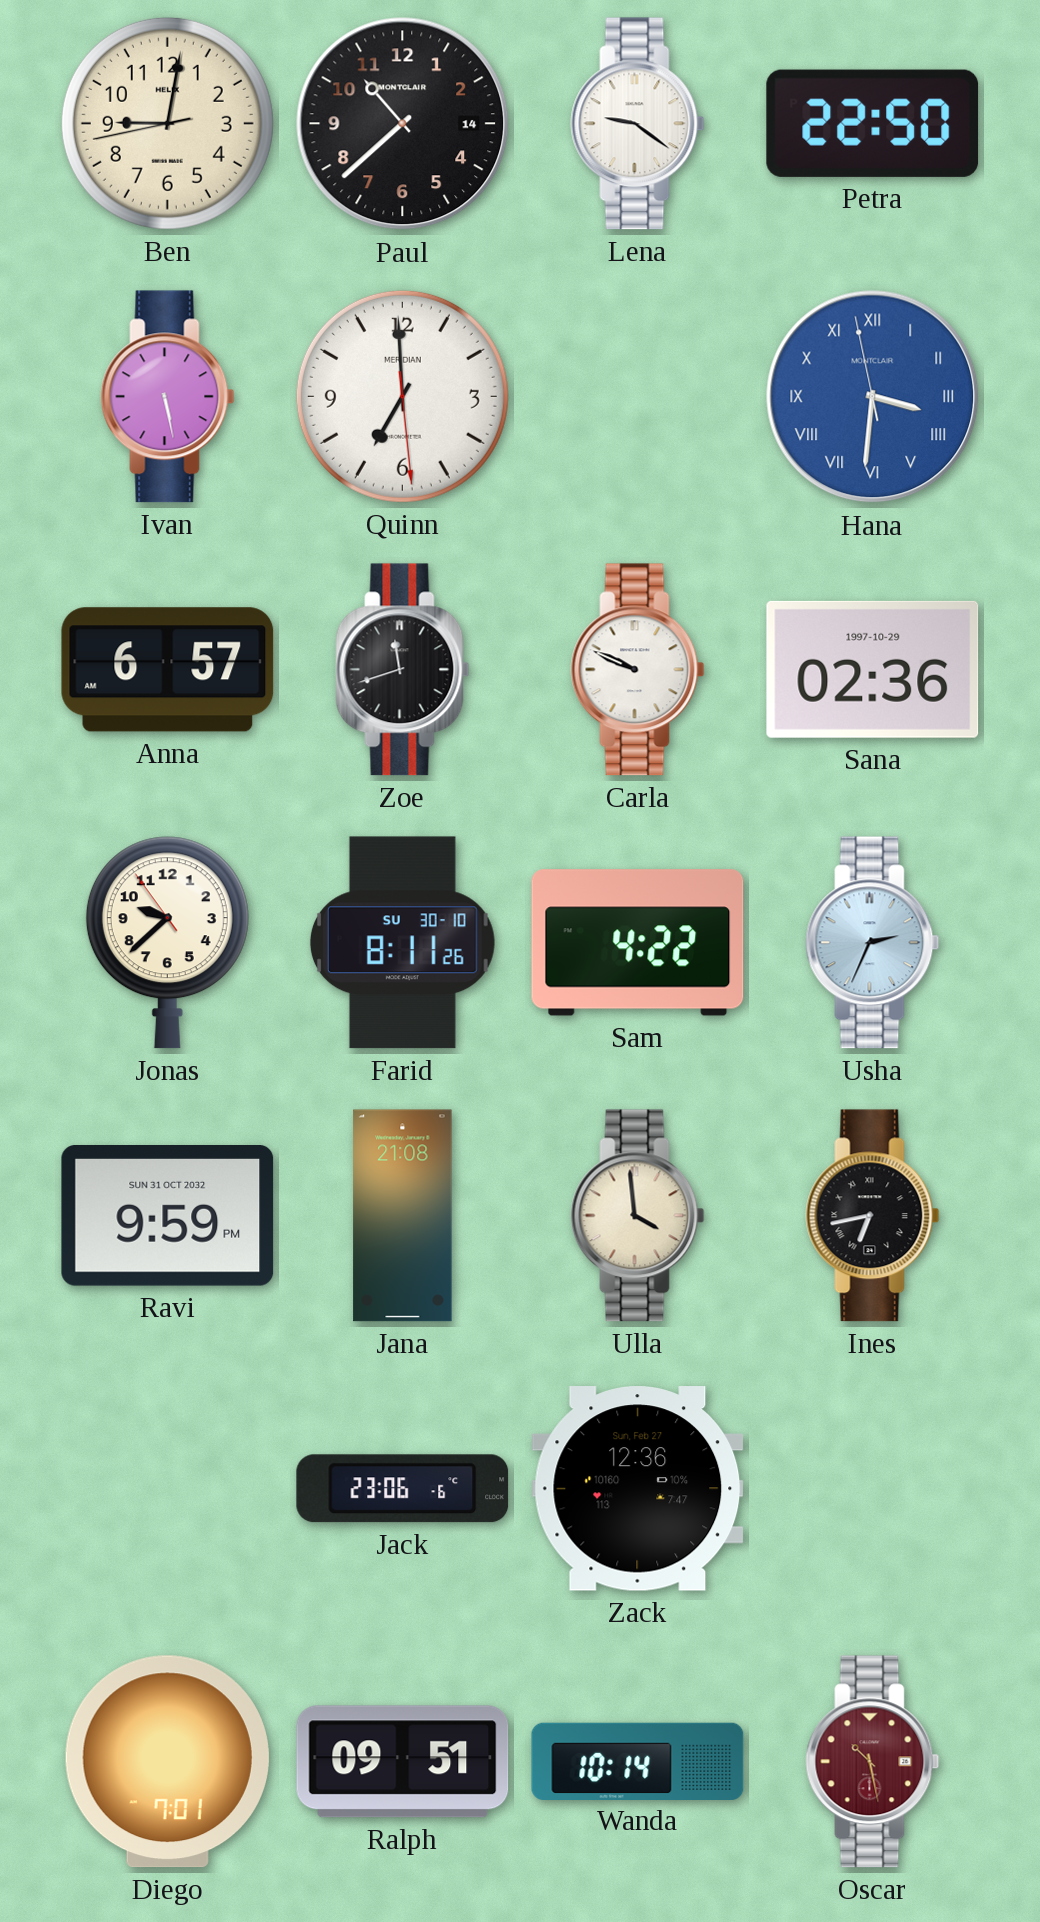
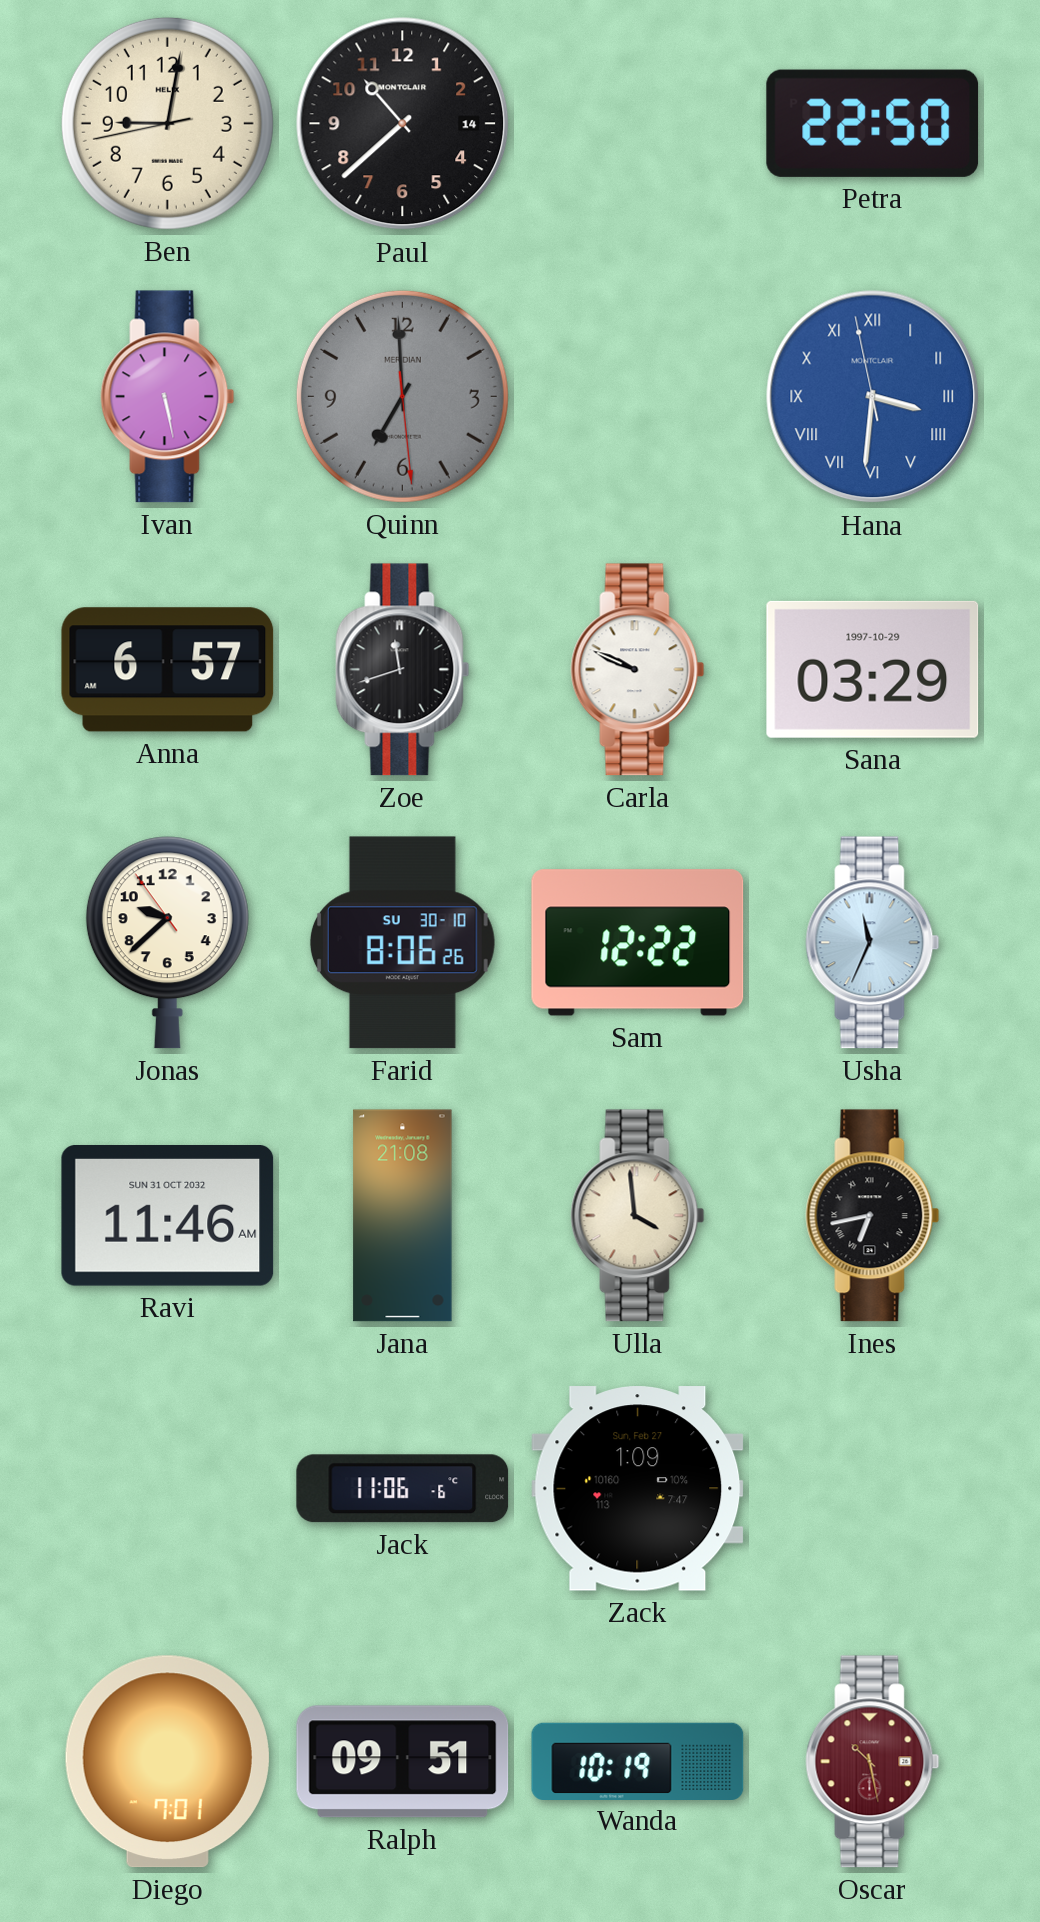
Lena: 9:21 -> none
Quinn dial: white -> grey
Sana: 02:36 -> 03:29
Farid: 8:11 -> 8:06
Sam: 4:22 -> 12:22
Usha: 2:34 -> 11:34
Ravi: 9:59 -> 11:46
Jack: 23:06 -> 11:06
Zack: 12:36 -> 1:09
Wanda: 10:14 -> 10:19
